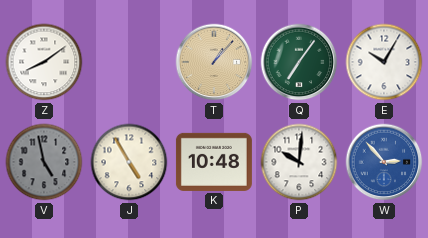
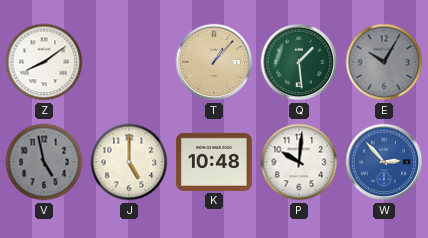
Q: 7:06 -> 1:29
E dial: white -> grey
J: 4:55 -> 5:00
